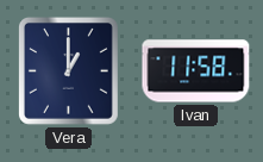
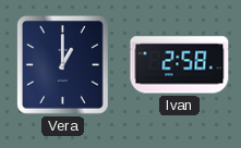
Ivan: 11:58 -> 2:58
